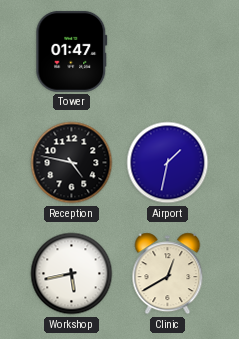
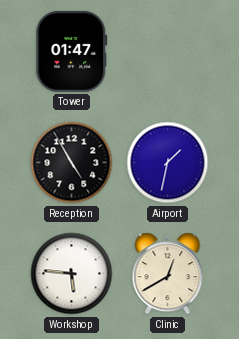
Reception: 4:47 -> 4:55
Workshop: 5:43 -> 5:46
